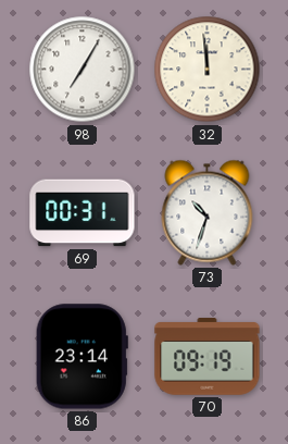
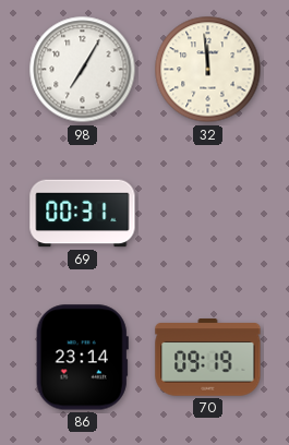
73: 10:33 -> none
